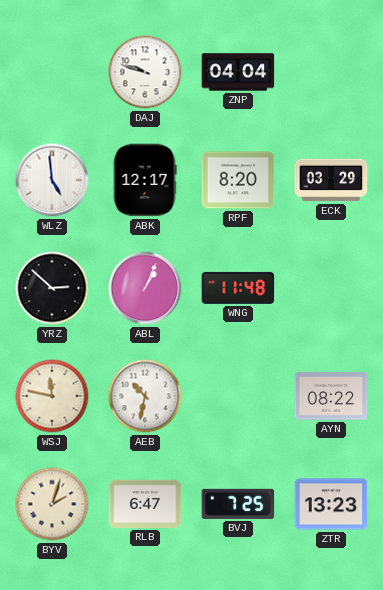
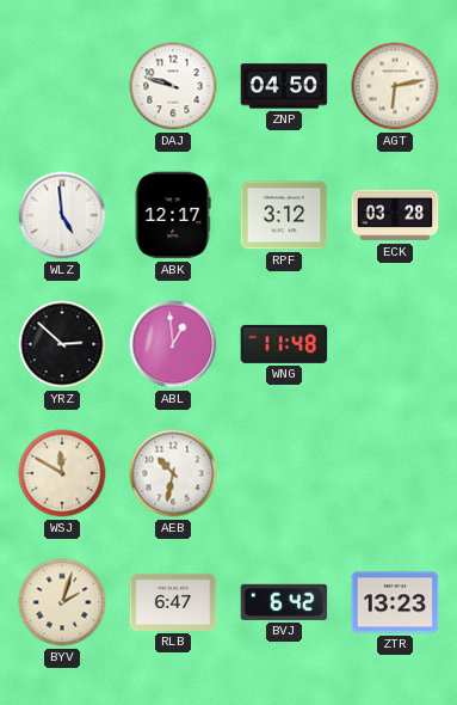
ZNP: 04:04 -> 04:50
AGT: none -> 6:13
RPF: 8:20 -> 3:12
ECK: 03:29 -> 03:28
ABL: 1:04 -> 12:59
WSJ: 11:47 -> 11:50
AYN: 08:22 -> none
BVJ: 7:25 -> 6:42
